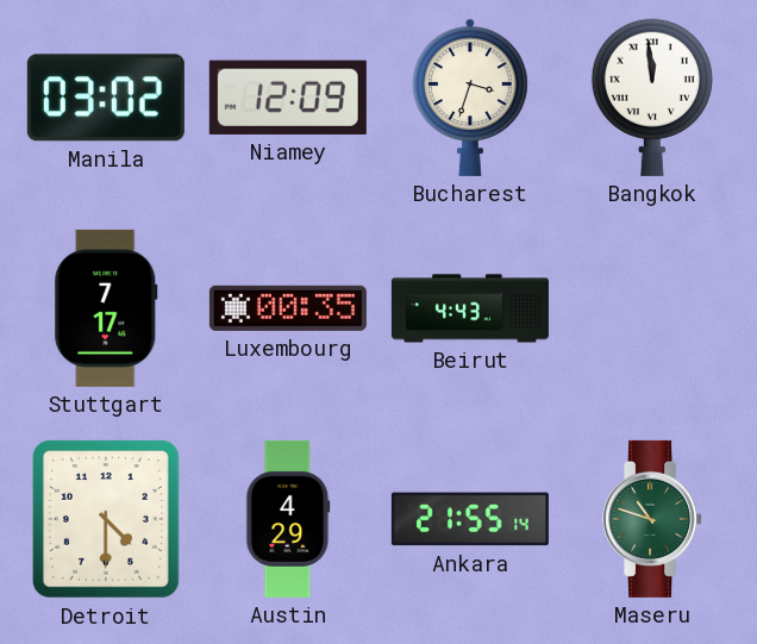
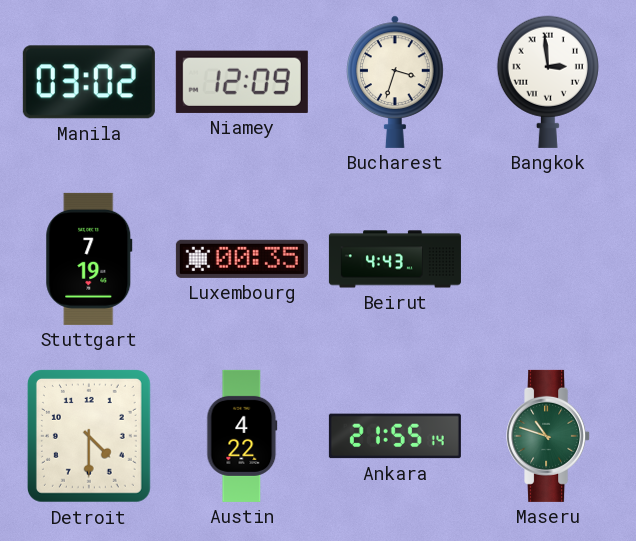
Bangkok: 11:59 -> 2:59
Stuttgart: 7:17 -> 7:19
Austin: 4:29 -> 4:22
